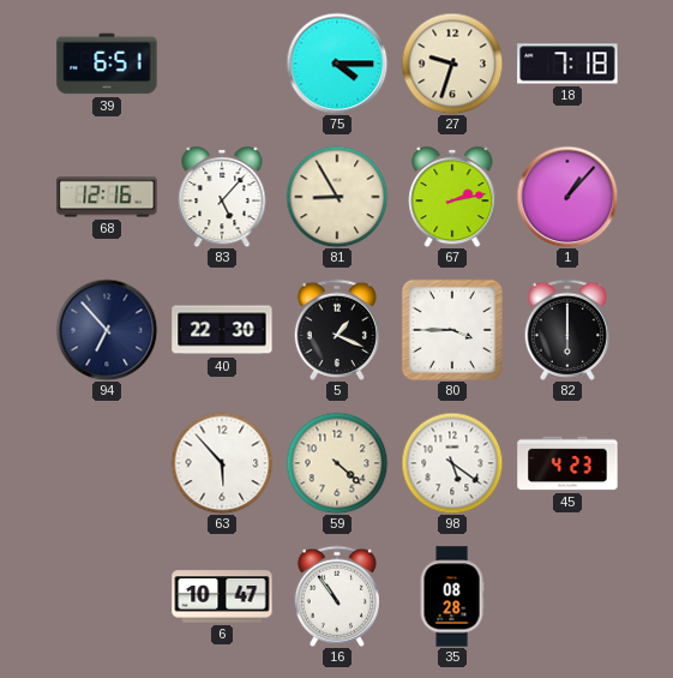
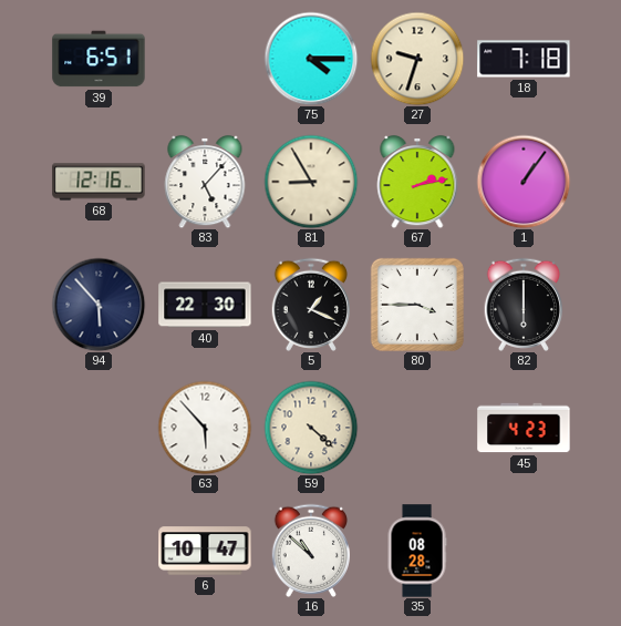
1: 1:07 -> 1:06
94: 6:53 -> 5:53
98: 5:21 -> none
16: 10:54 -> 10:52
